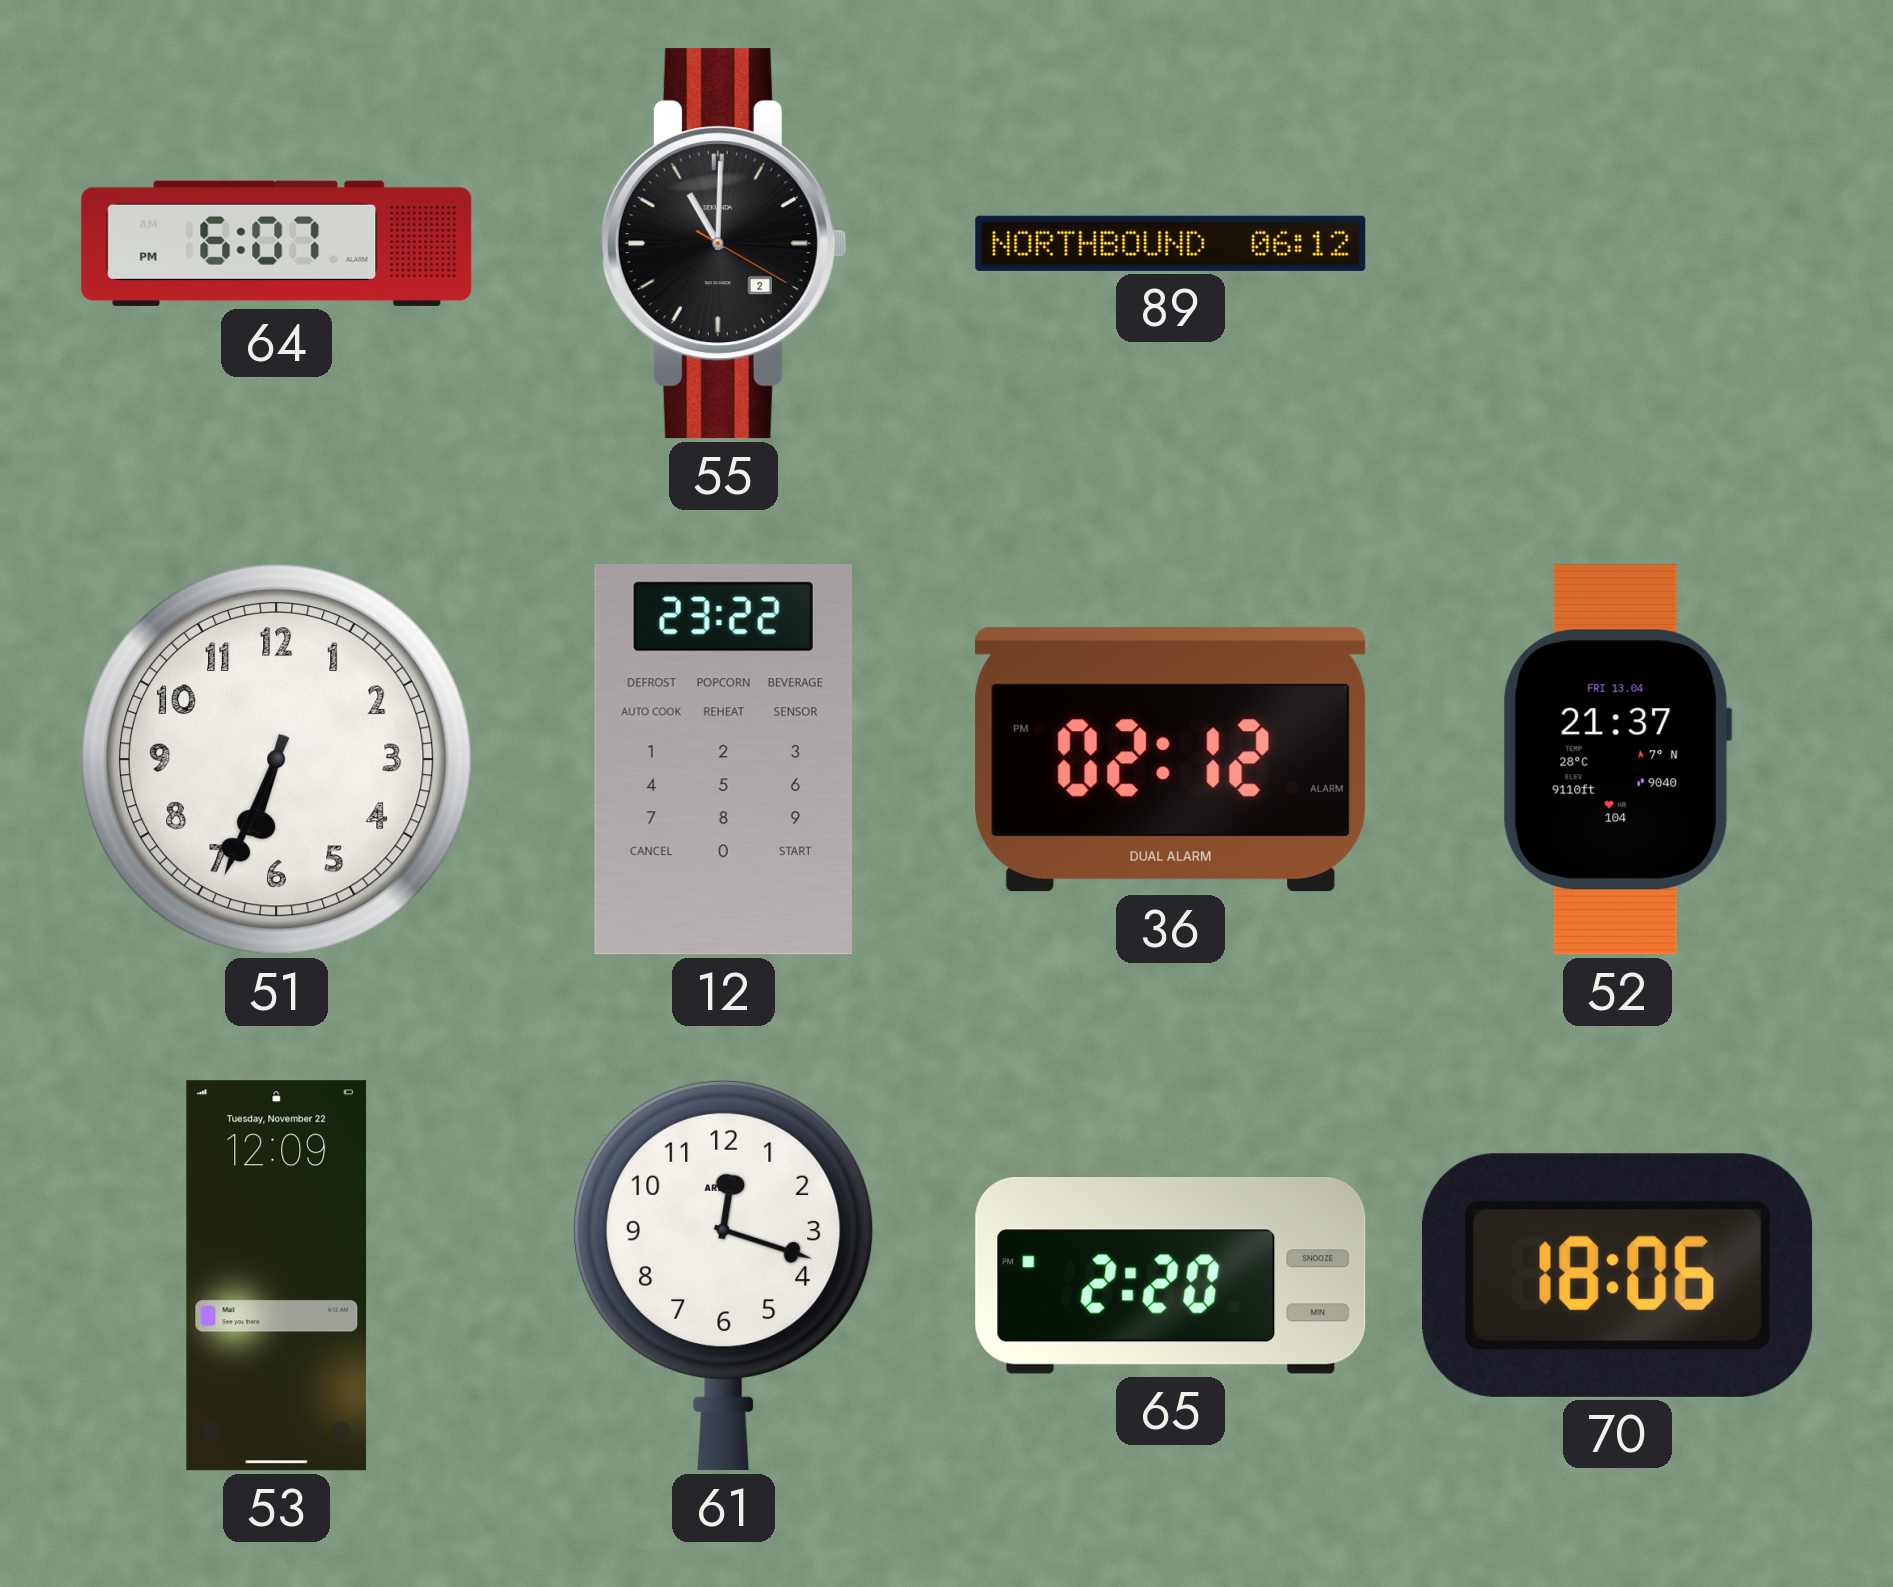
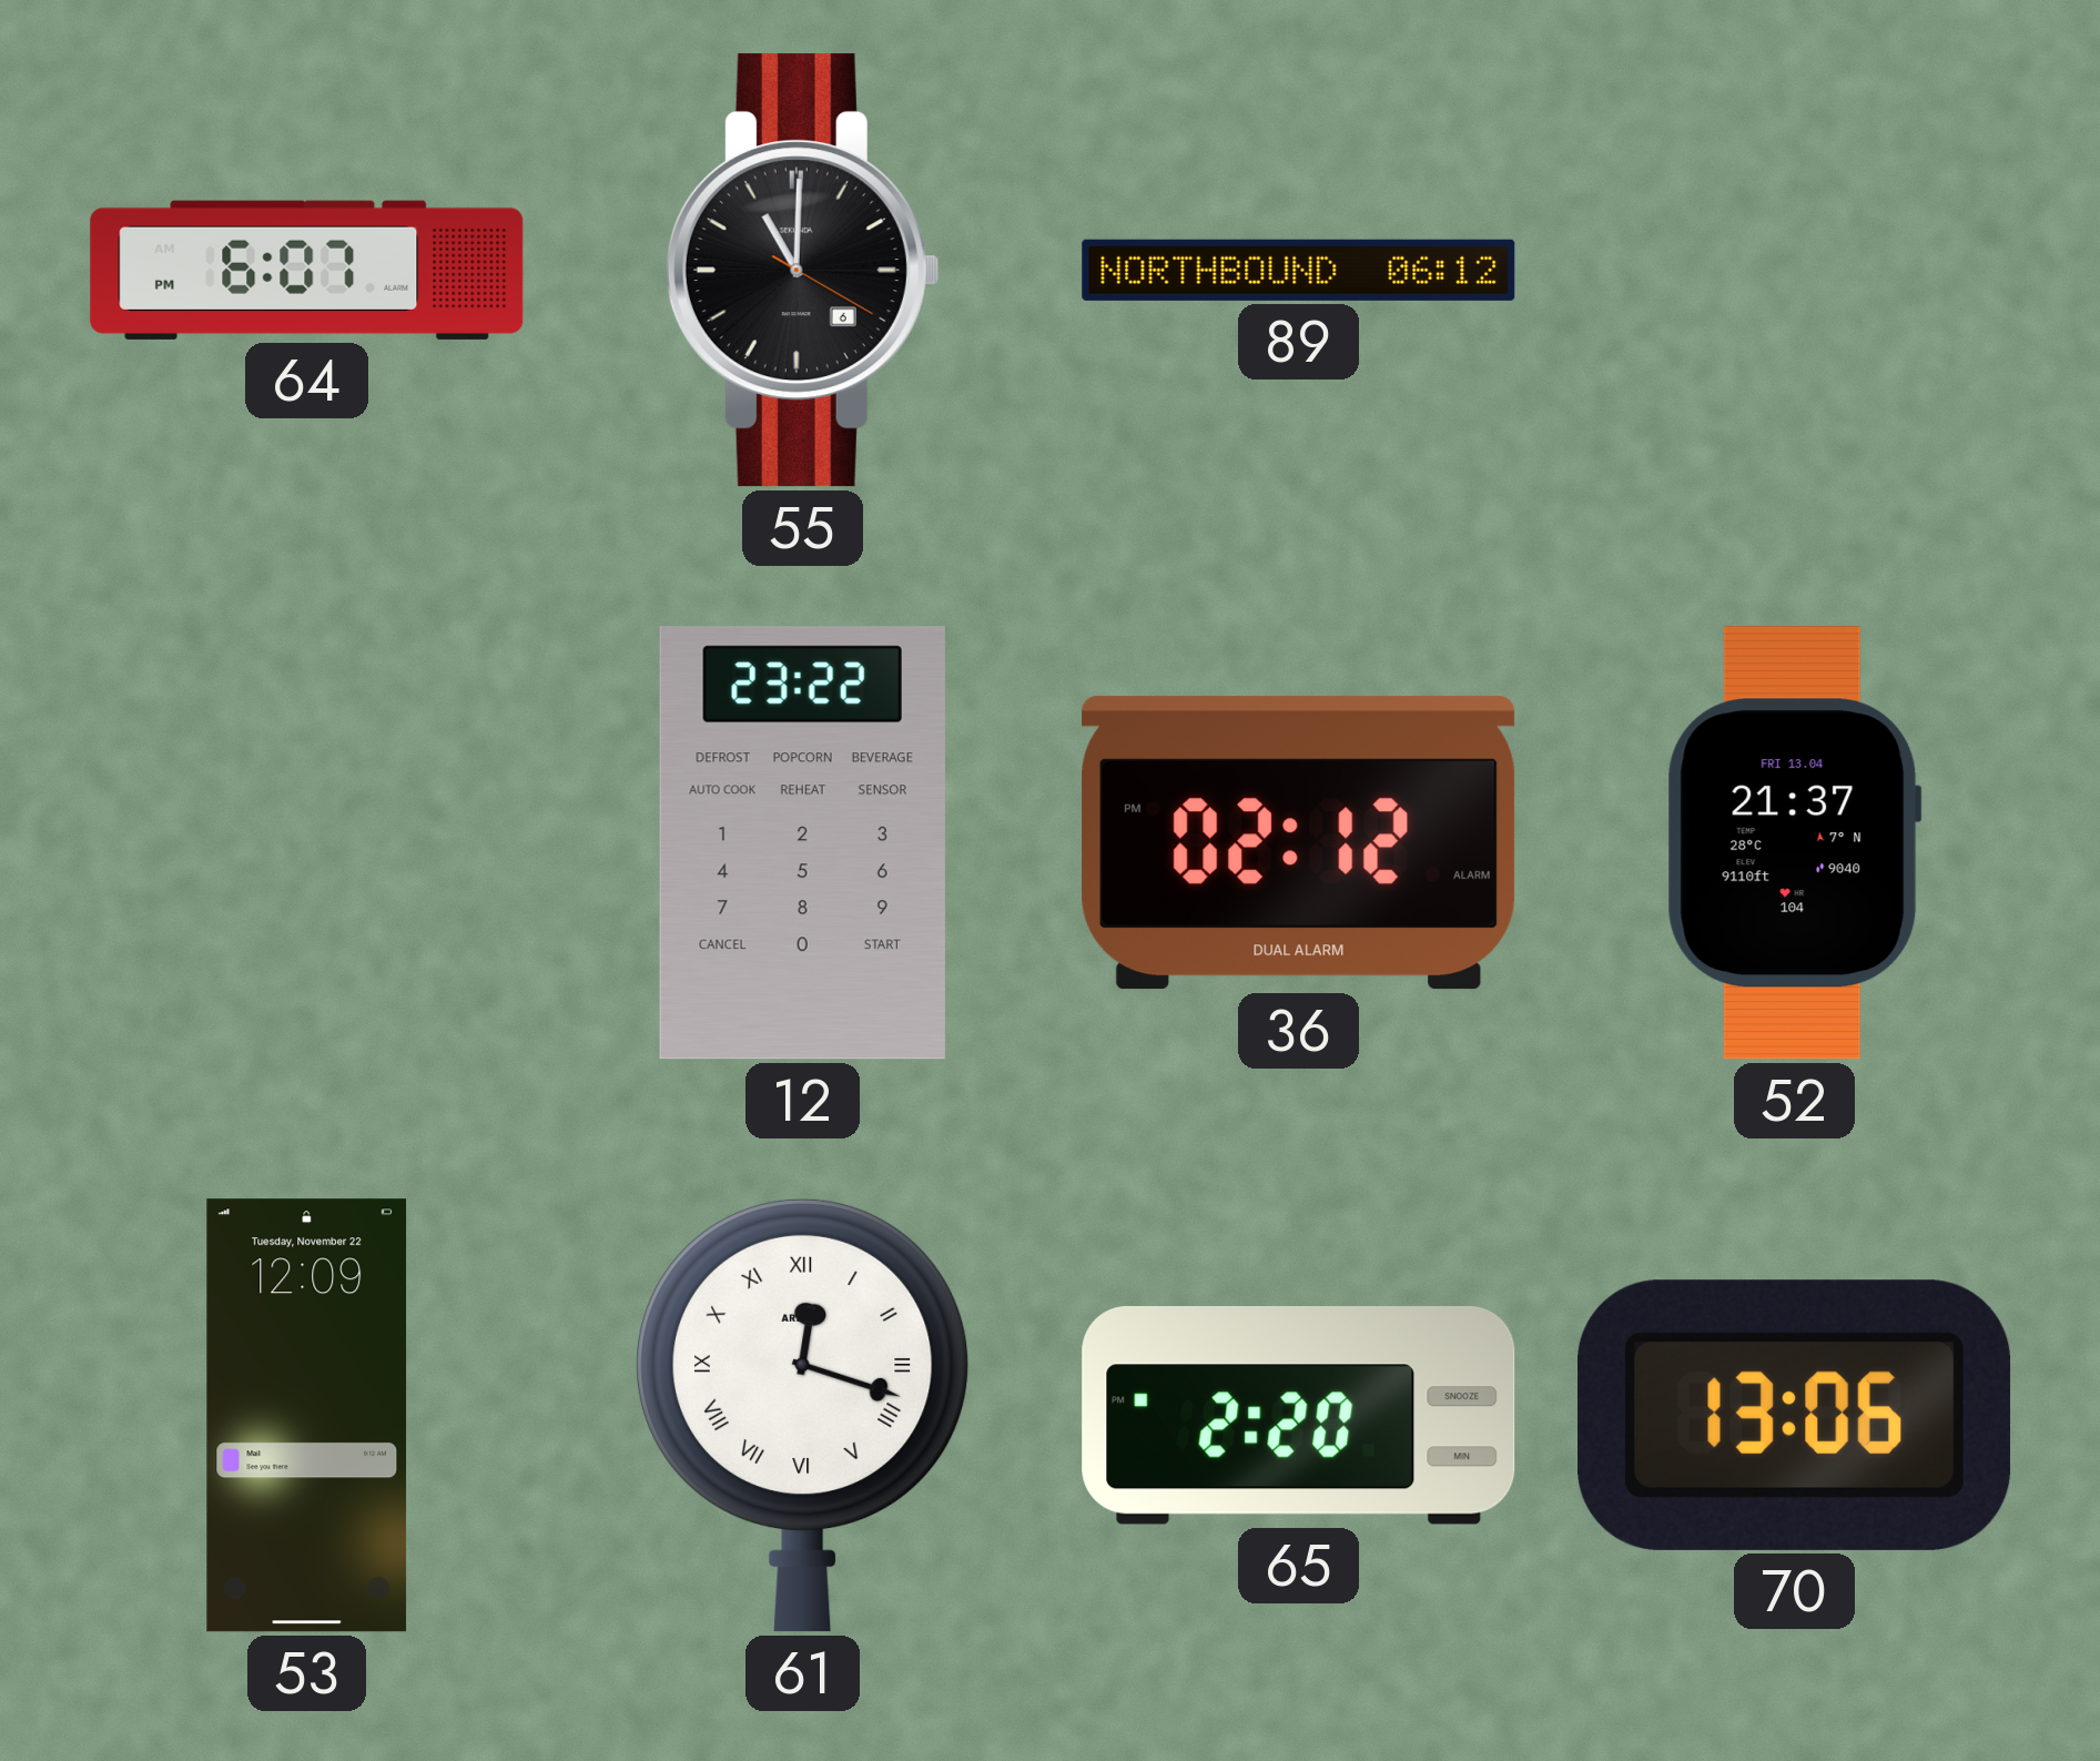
55 date: 2 -> 6
51: 6:34 -> none
61 numerals: Arabic -> Roman
70: 18:06 -> 13:06
